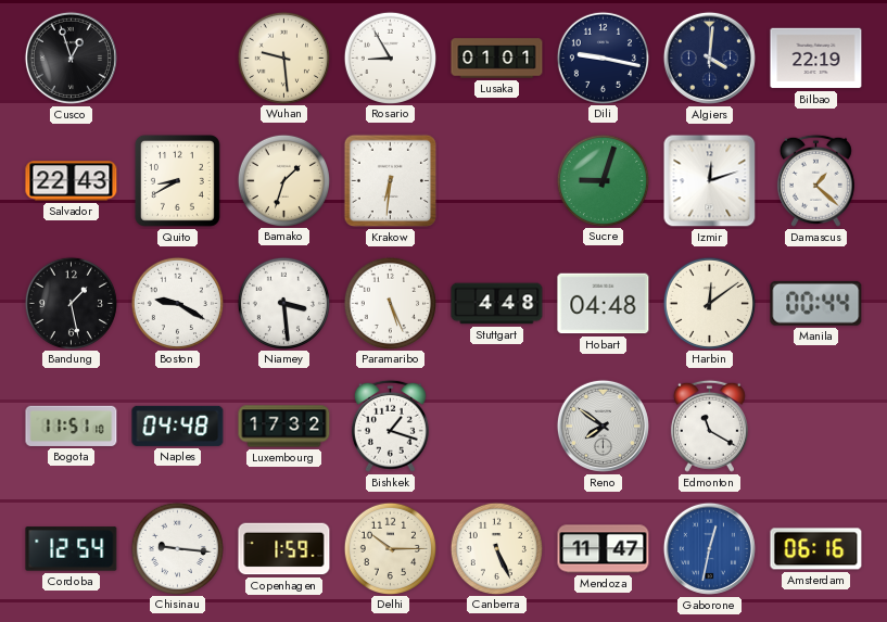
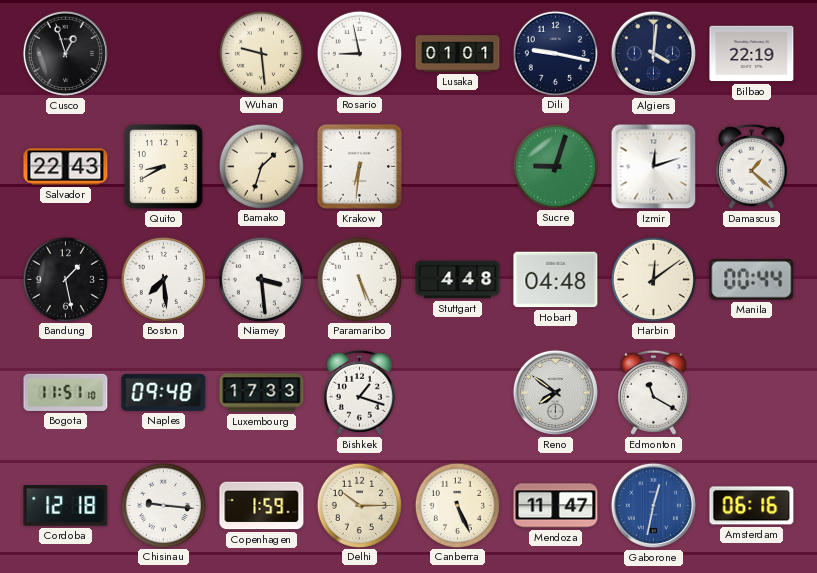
Rosario: 8:55 -> 8:58
Boston: 9:20 -> 7:29
Naples: 04:48 -> 09:48
Luxembourg: 17:32 -> 17:33
Cordoba: 12:54 -> 12:18
